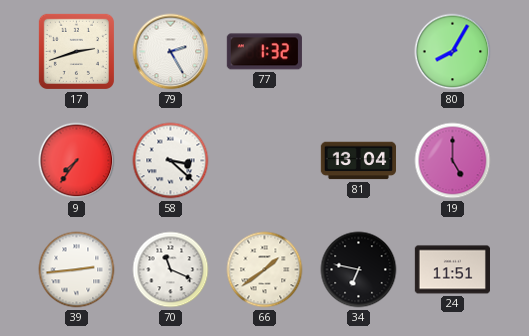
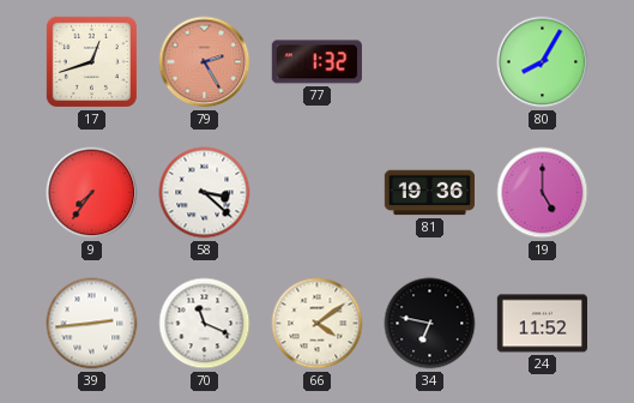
17: 2:42 -> 12:42
79 dial: white -> salmon
81: 13:04 -> 19:36
66: 1:39 -> 4:09
24: 11:51 -> 11:52
